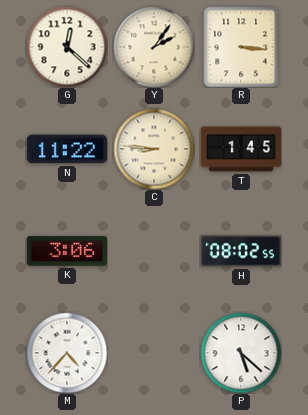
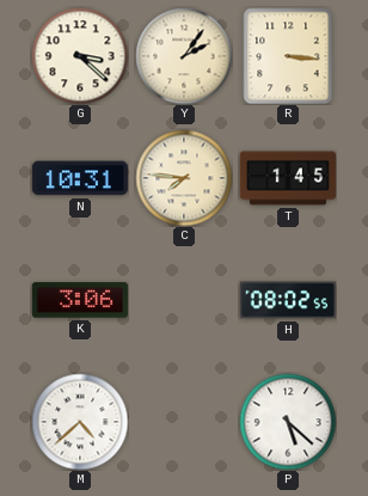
G: 12:22 -> 3:22
N: 11:22 -> 10:31
C: 8:46 -> 7:46
M: 4:37 -> 4:38
